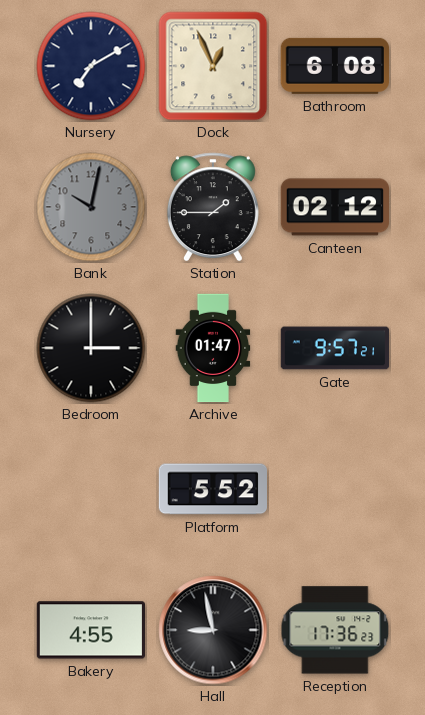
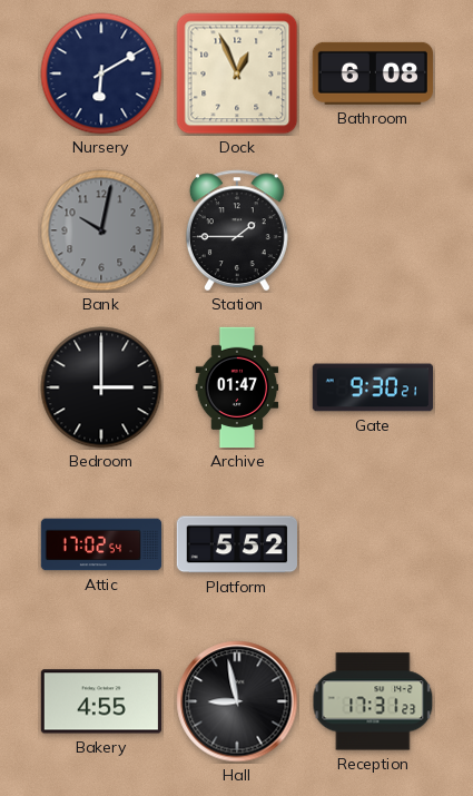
Nursery: 7:10 -> 6:10
Canteen: 02:12 -> none
Gate: 9:57 -> 9:30
Attic: none -> 17:02
Reception: 17:36 -> 17:31
